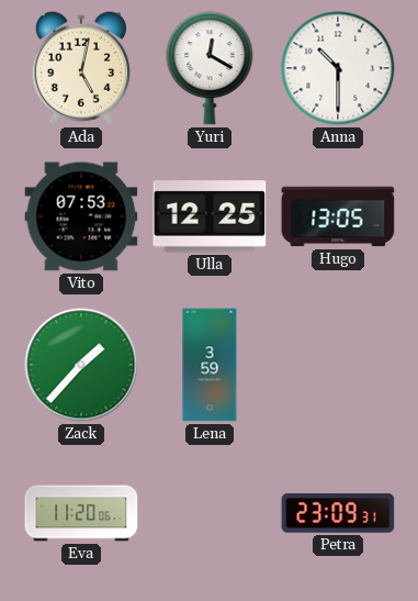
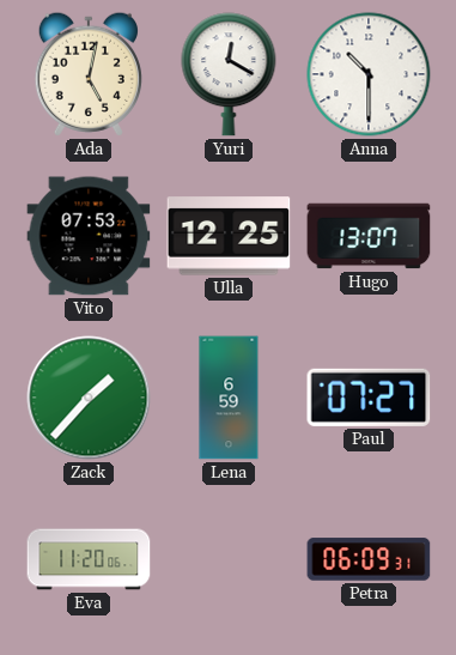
Hugo: 13:05 -> 13:07
Lena: 3:59 -> 6:59
Paul: none -> 07:27
Petra: 23:09 -> 06:09
